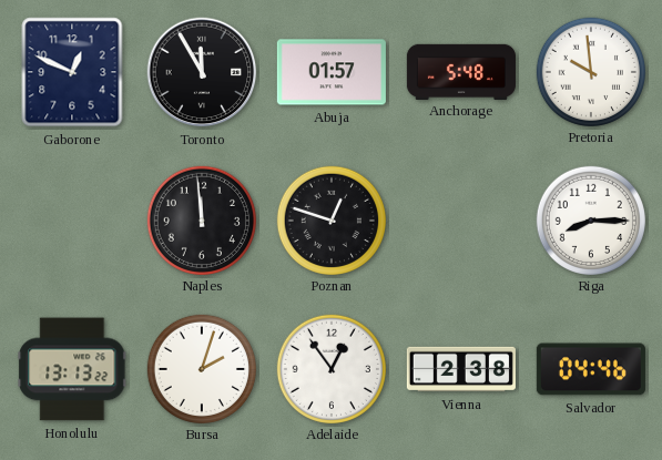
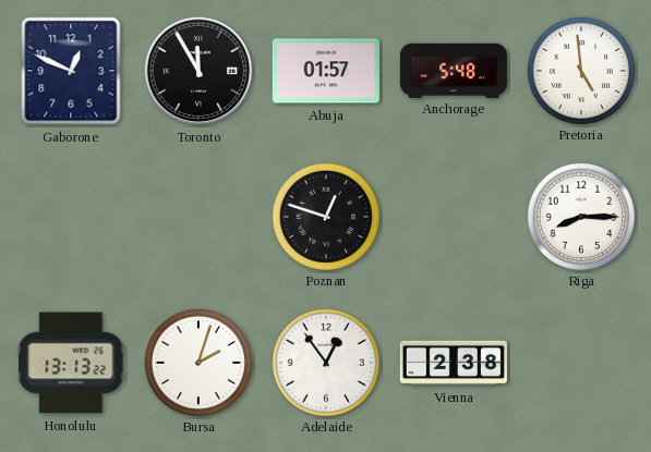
Pretoria: 9:59 -> 4:59
Naples: 11:59 -> none
Salvador: 04:46 -> none
